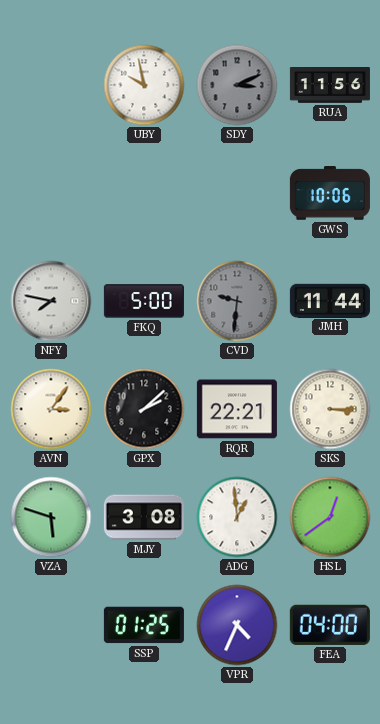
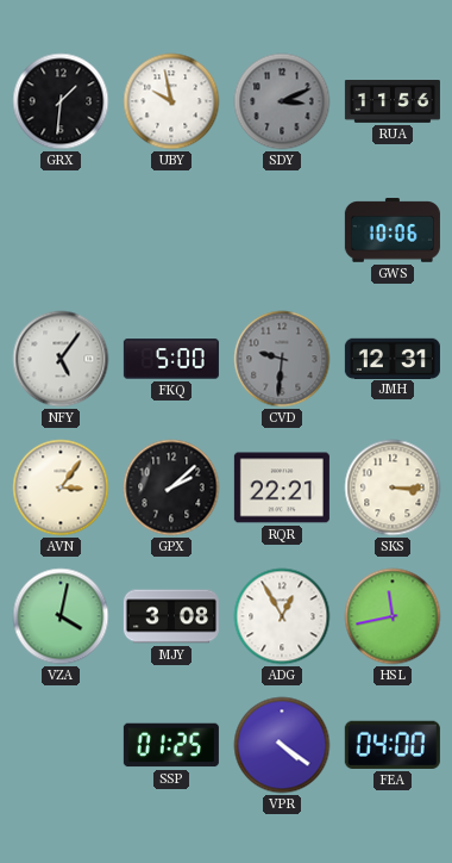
GRX: none -> 1:31
NFY: 7:47 -> 5:06
JMH: 11:44 -> 12:31
VZA: 5:48 -> 4:02
ADG: 12:59 -> 12:55
HSL: 12:39 -> 11:43
VPR: 4:34 -> 4:21
